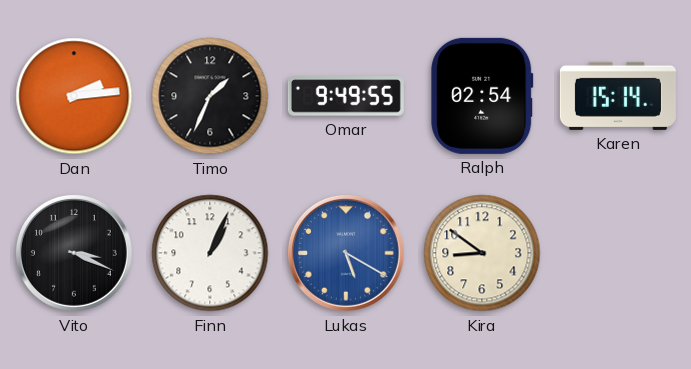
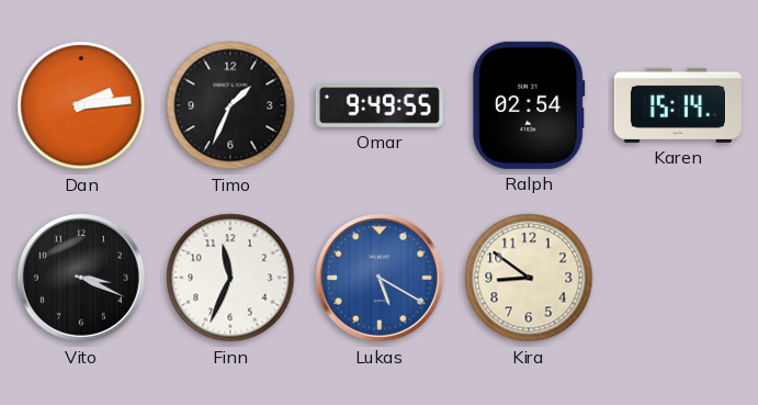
Finn: 1:04 -> 11:34
